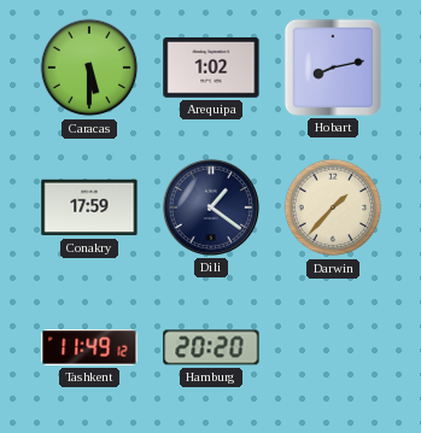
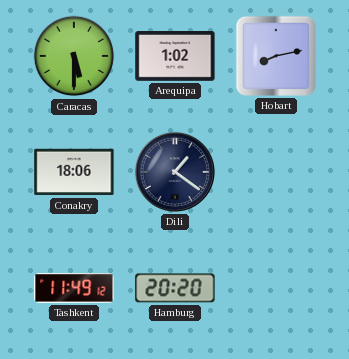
Conakry: 17:59 -> 18:06
Darwin: 1:37 -> none
